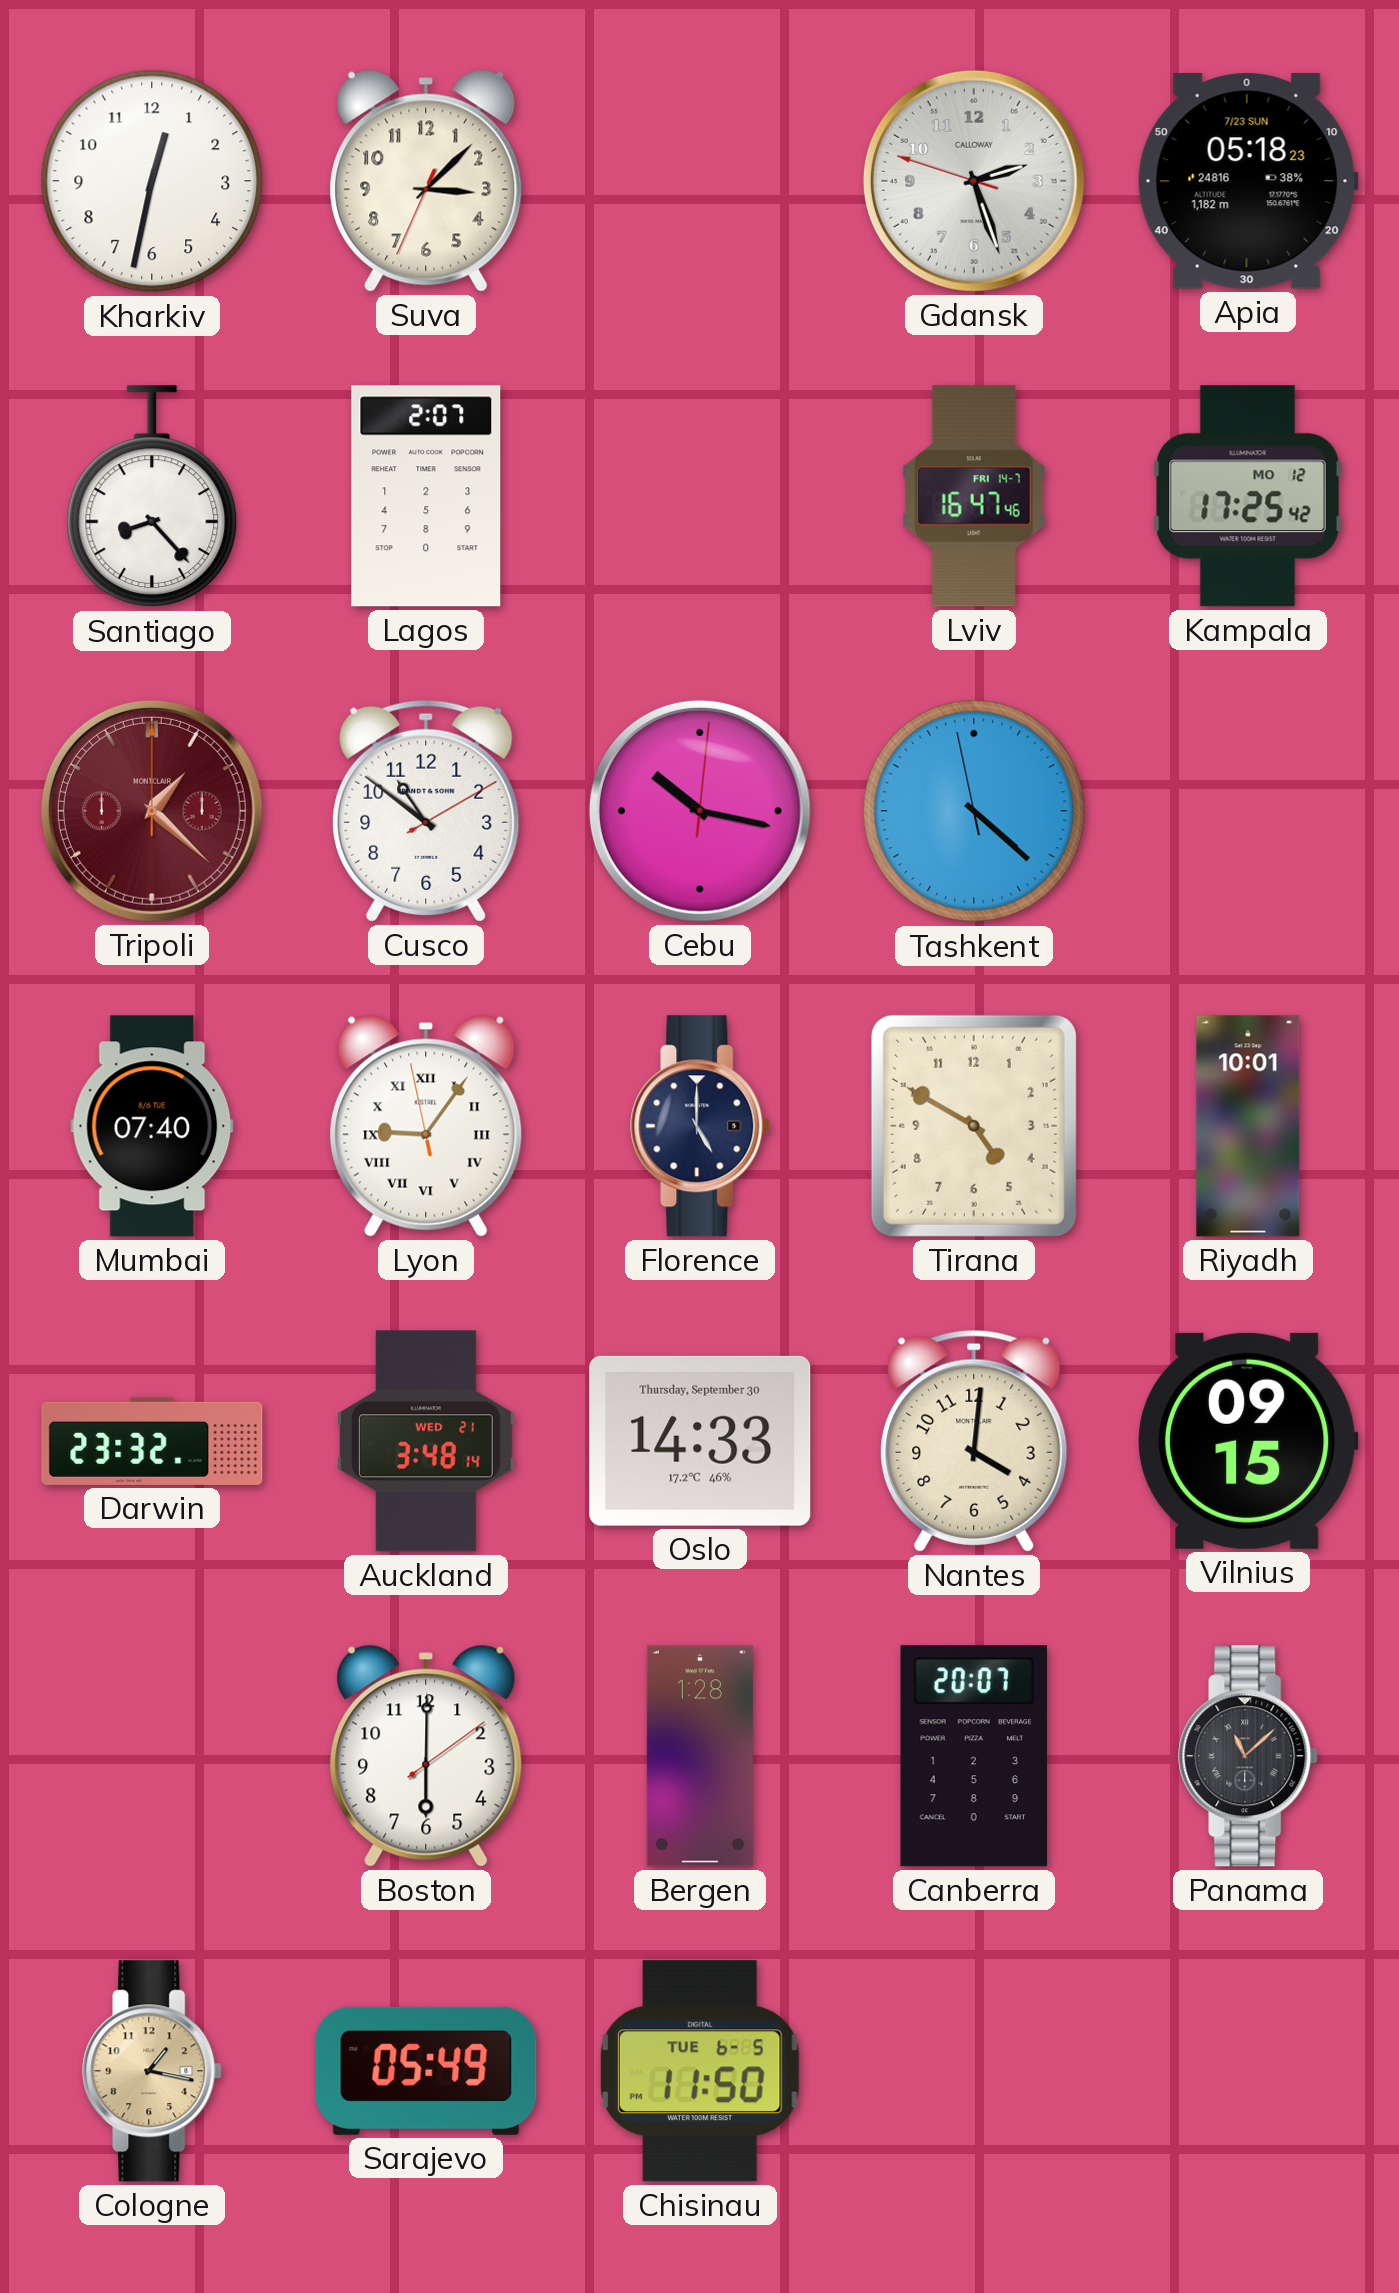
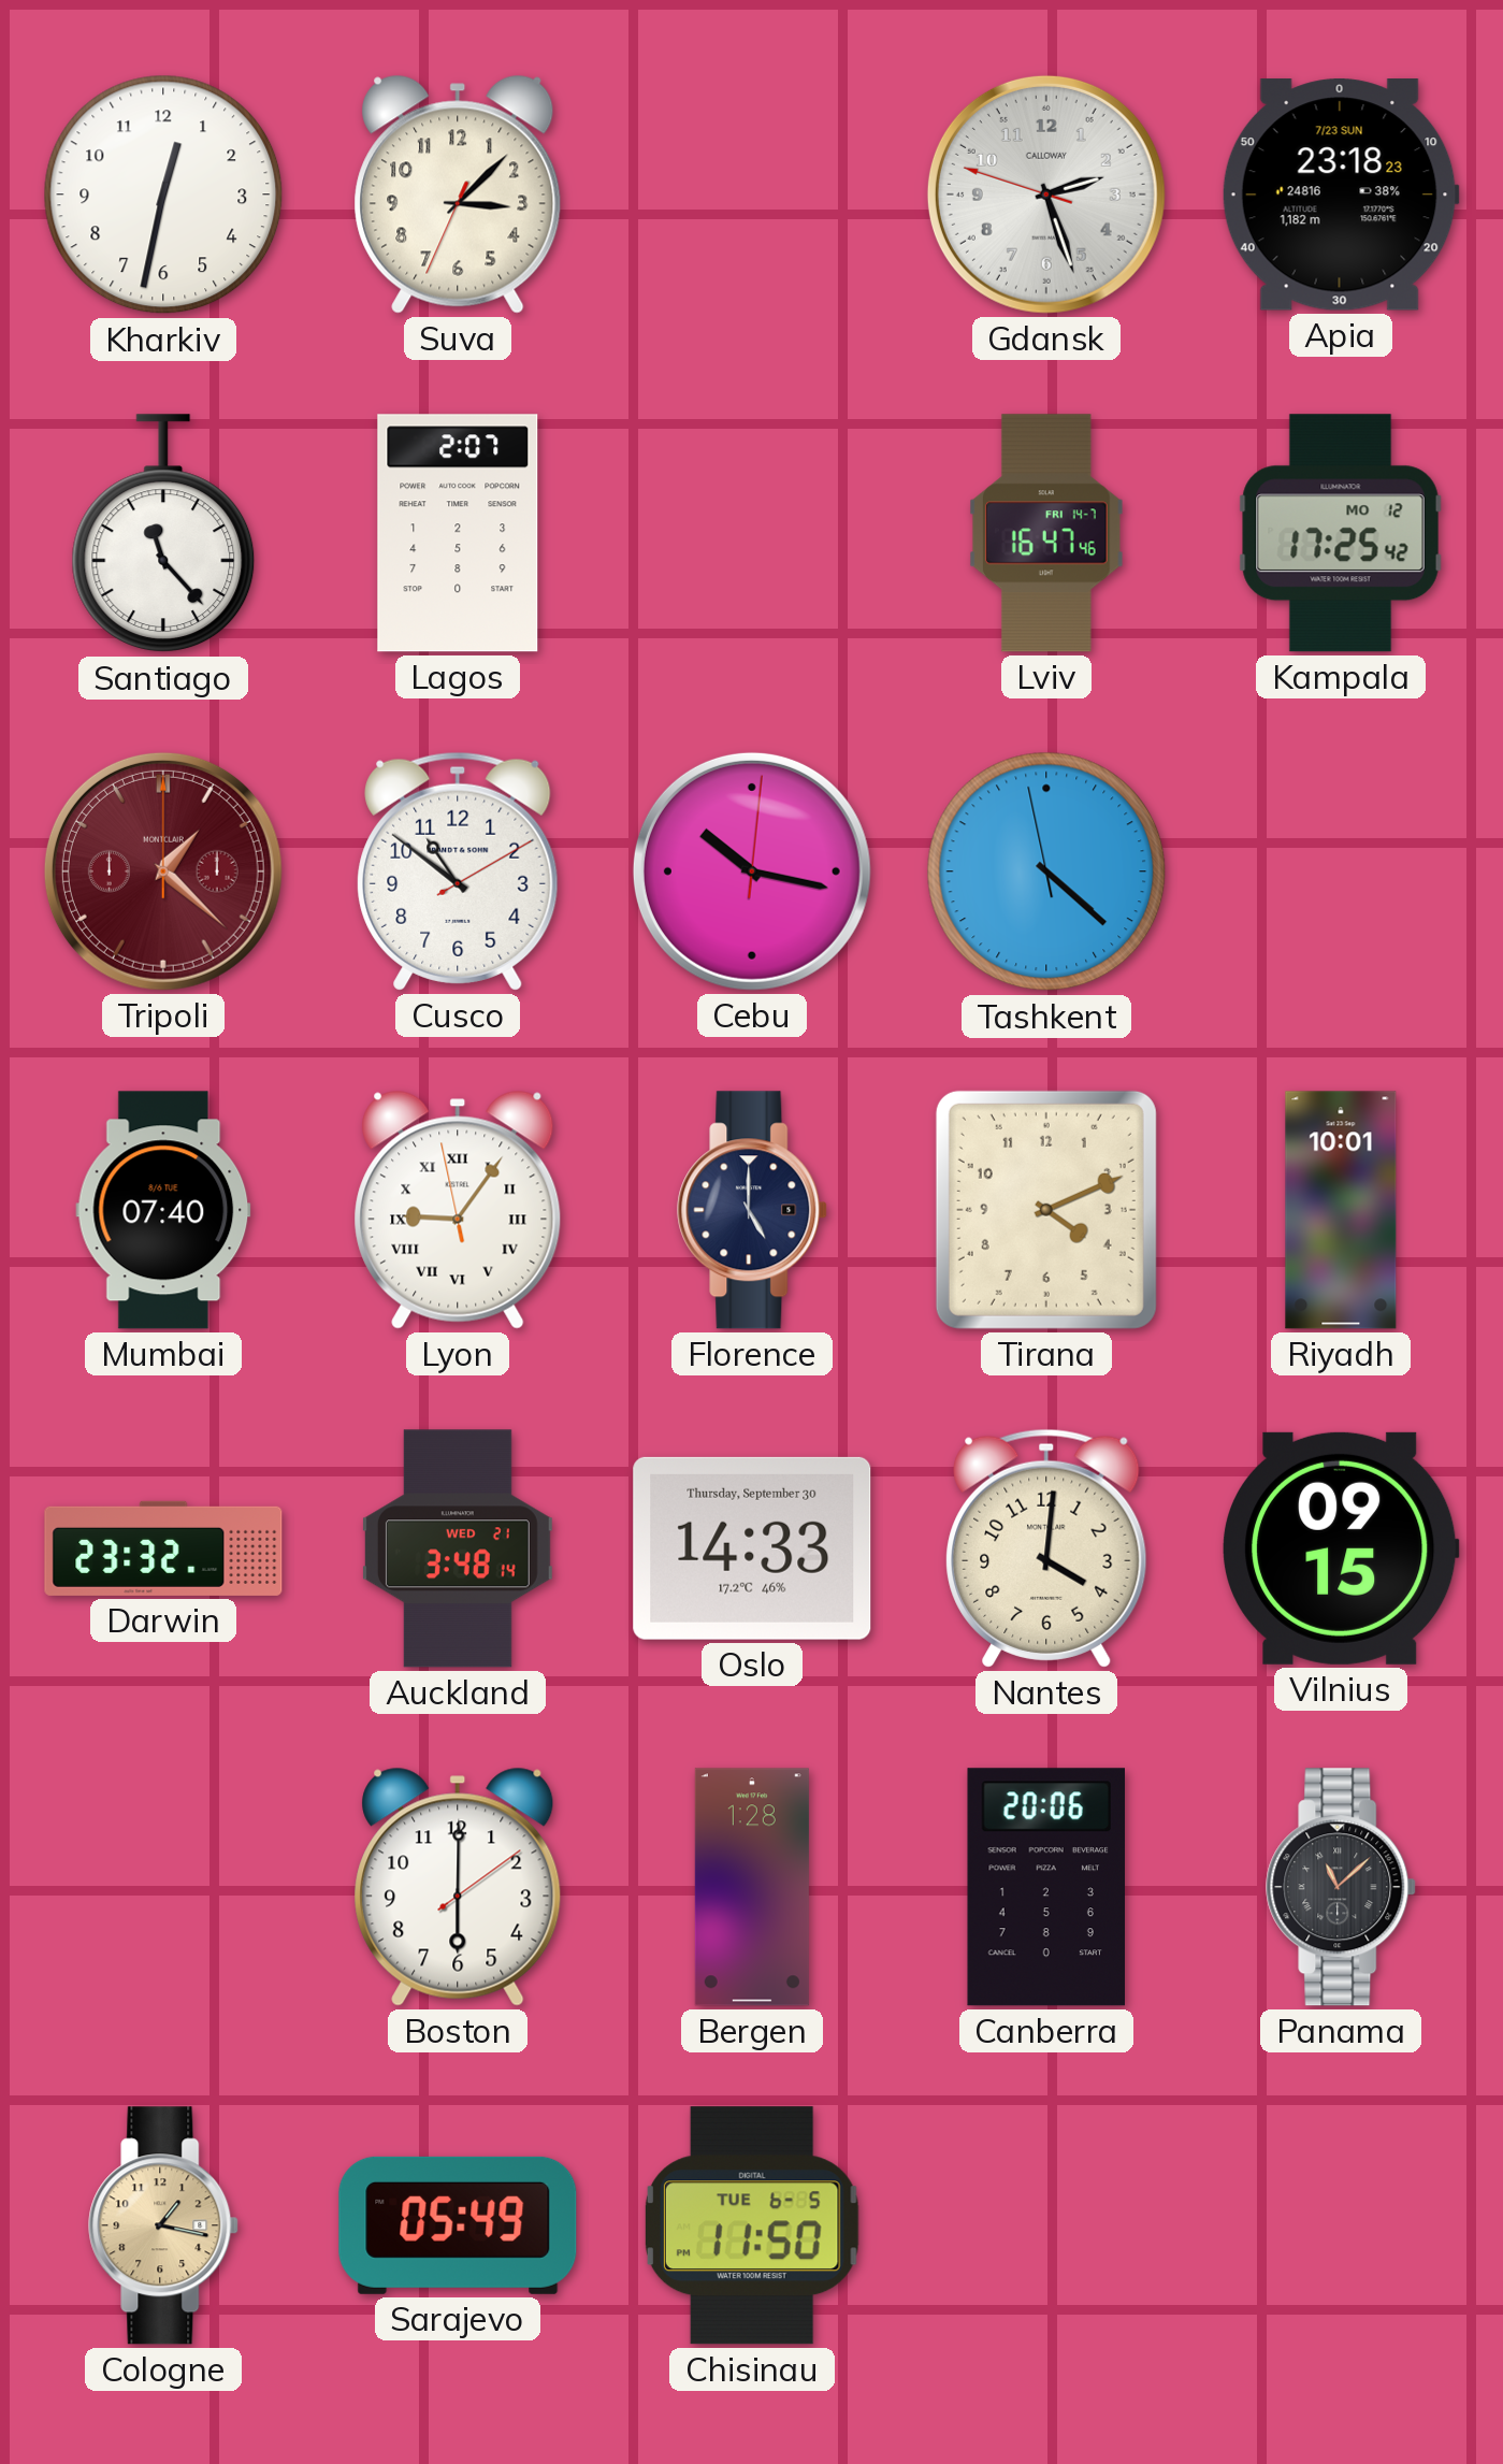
Apia: 05:18 -> 23:18
Santiago: 8:23 -> 11:23
Tirana: 4:50 -> 4:11
Canberra: 20:07 -> 20:06
